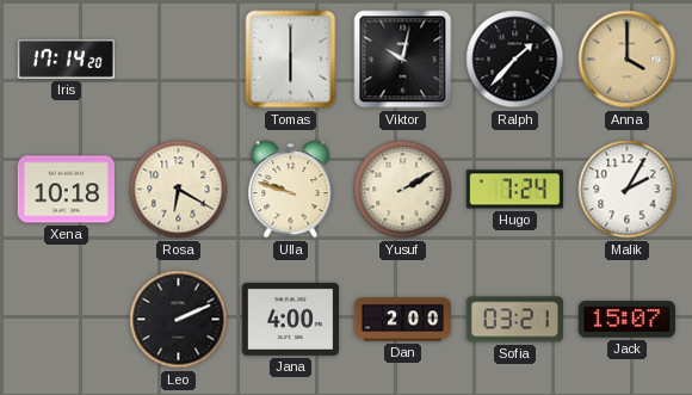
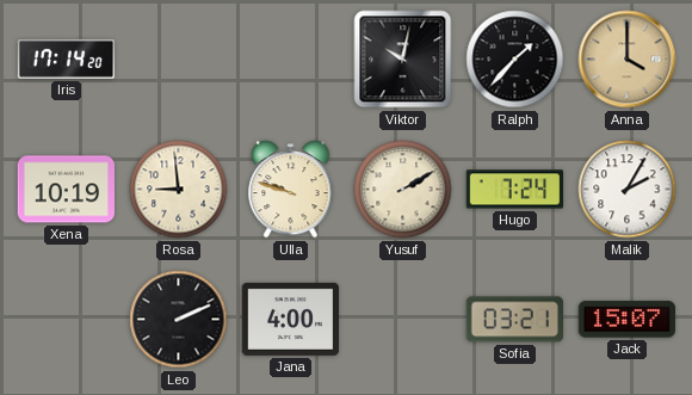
Tomas: 6:00 -> none
Xena: 10:18 -> 10:19
Rosa: 6:20 -> 8:59
Dan: 2:00 -> none
